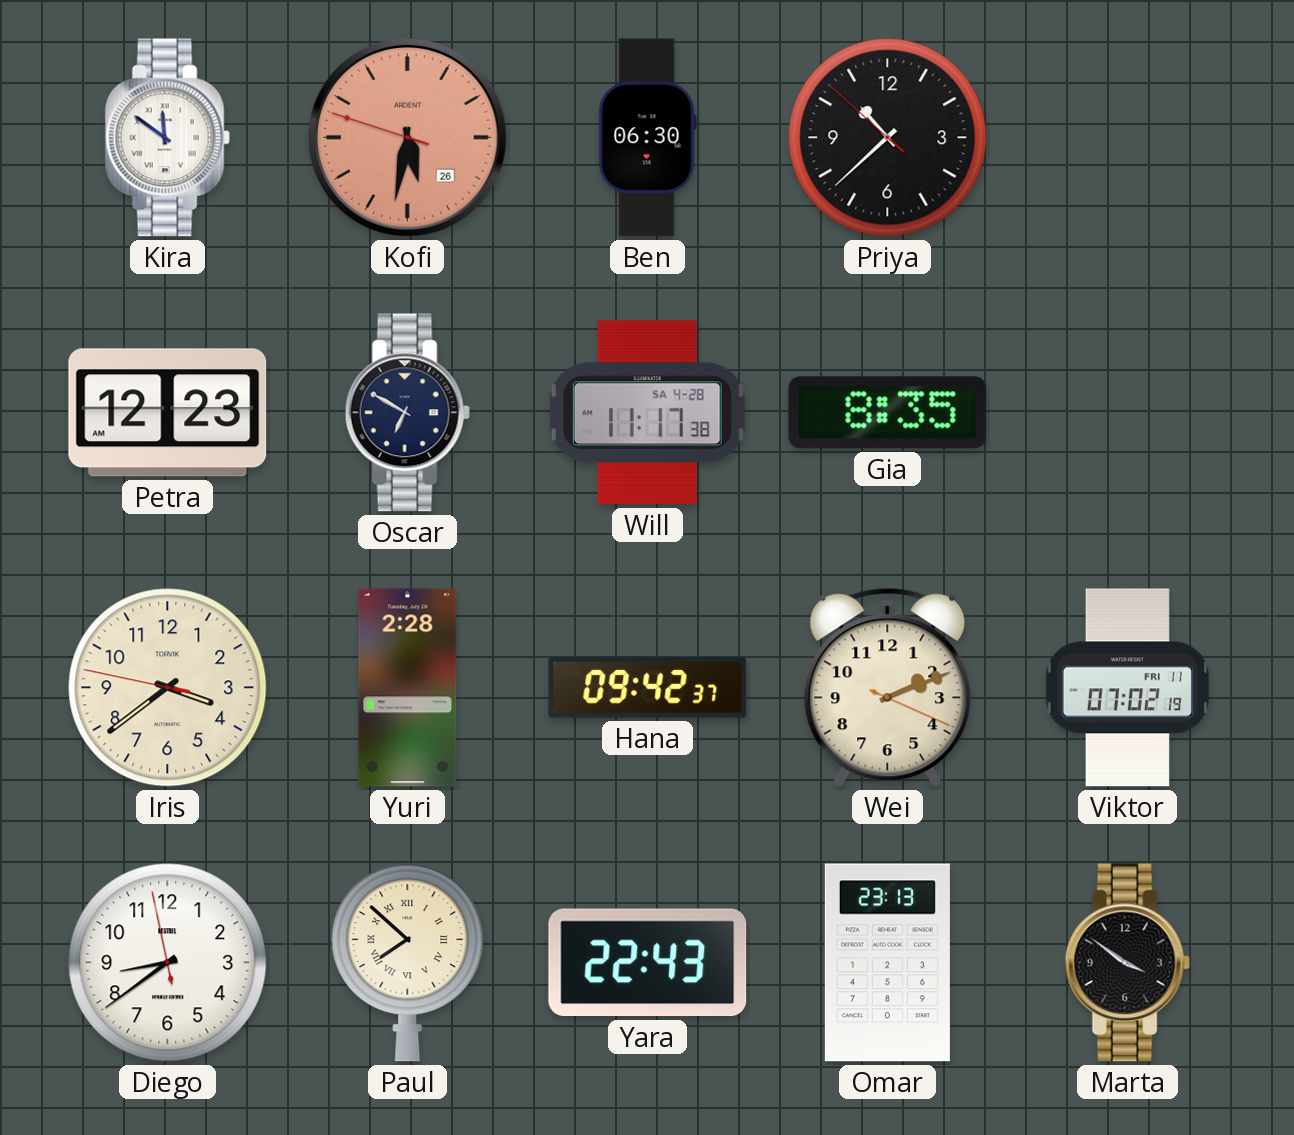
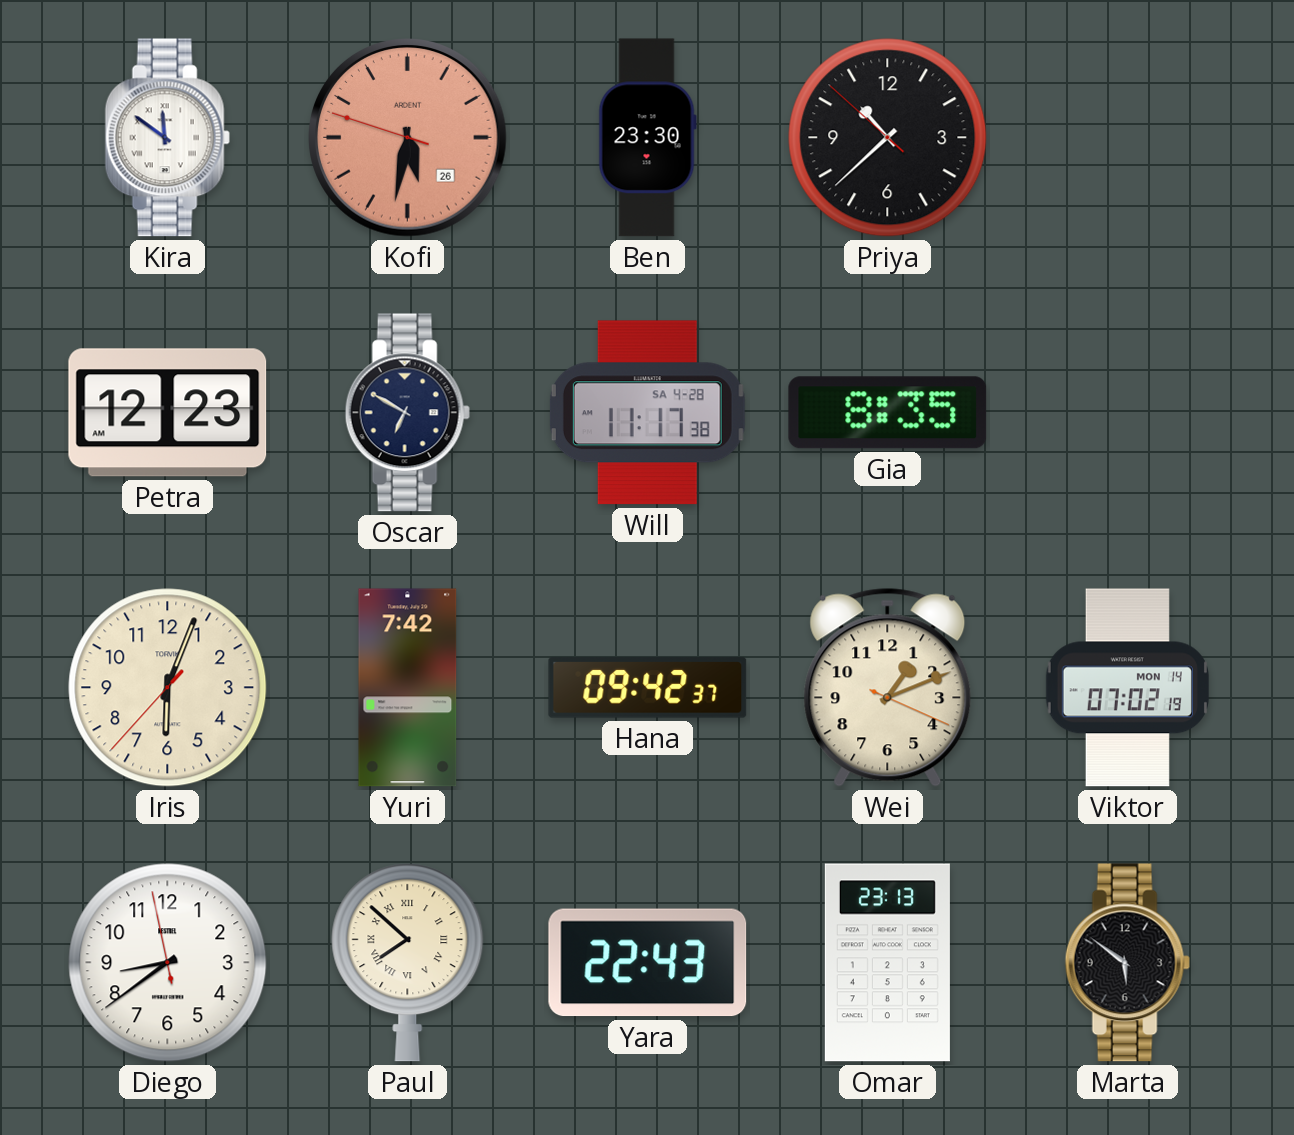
Ben: 06:30 -> 23:30
Iris: 3:38 -> 6:03
Yuri: 2:28 -> 7:42
Wei: 2:11 -> 1:11
Viktor date: FRI 11 -> MON 14
Marta: 3:51 -> 5:51
